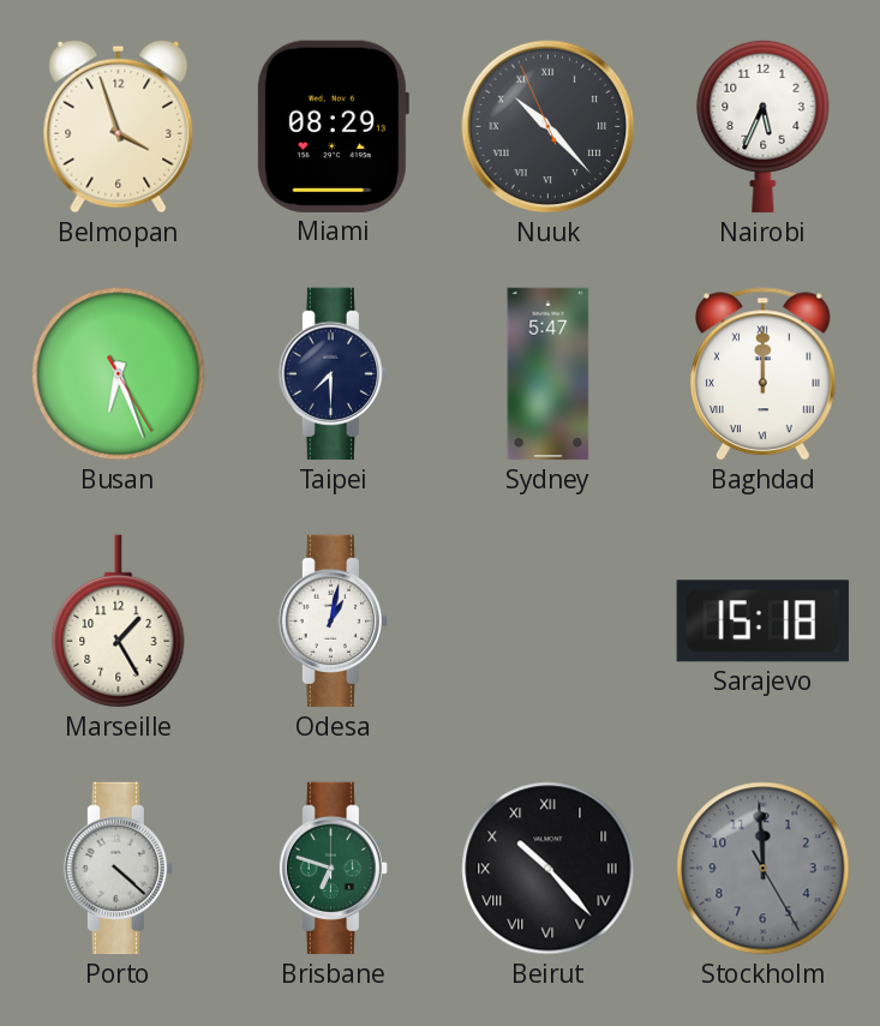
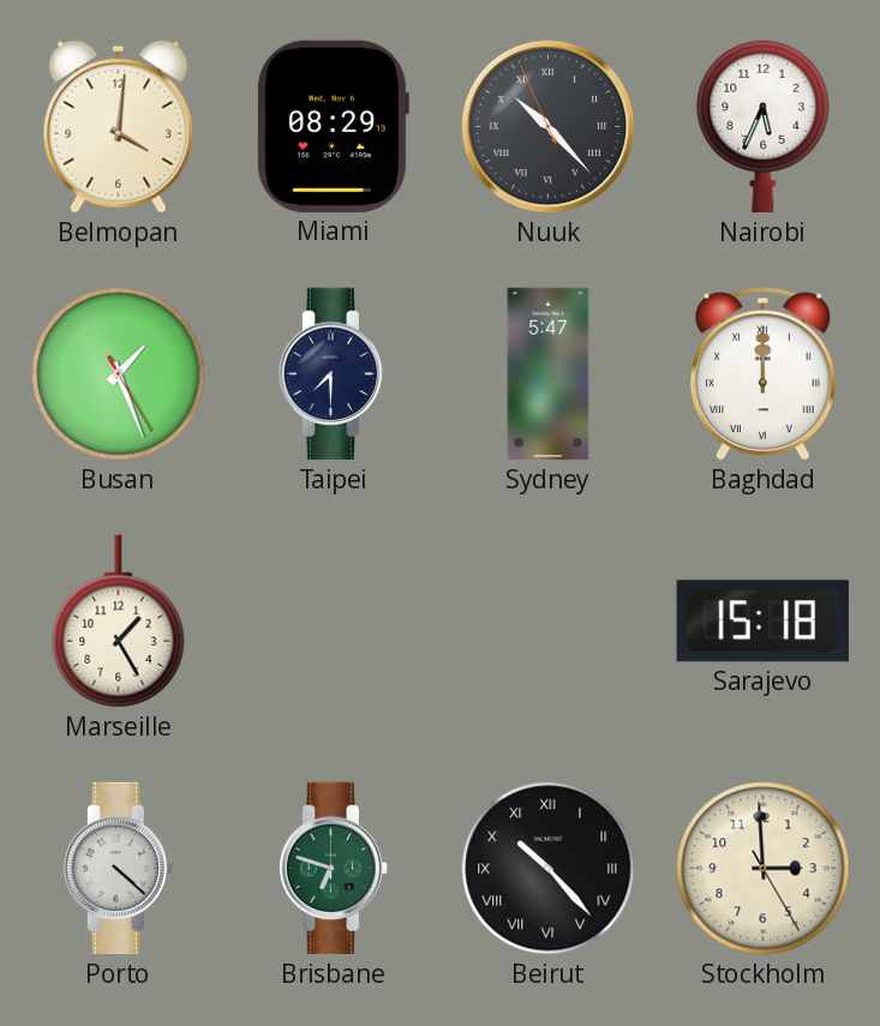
Belmopan: 3:57 -> 4:01
Busan: 6:26 -> 1:26
Odesa: 1:02 -> none
Stockholm: 11:59 -> 2:59
Stockholm dial: grey -> cream
